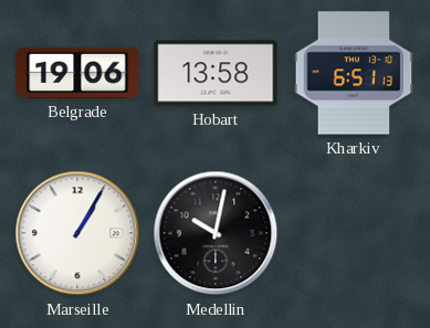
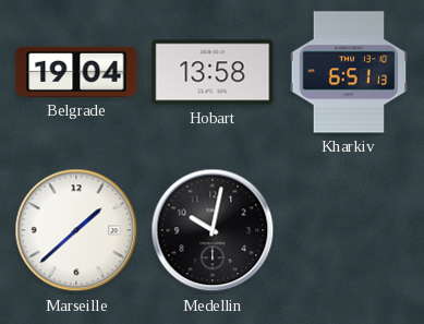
Belgrade: 19:06 -> 19:04
Marseille: 1:05 -> 1:38
